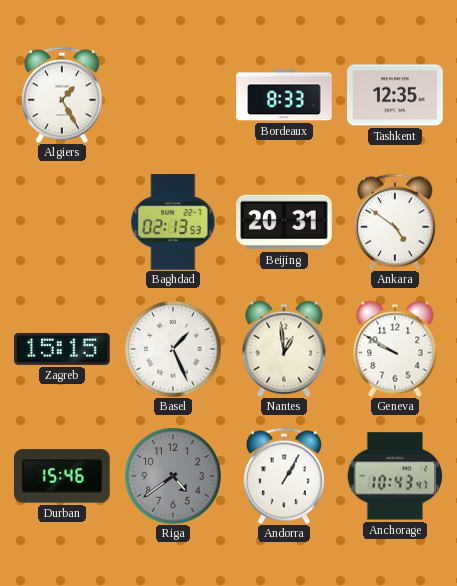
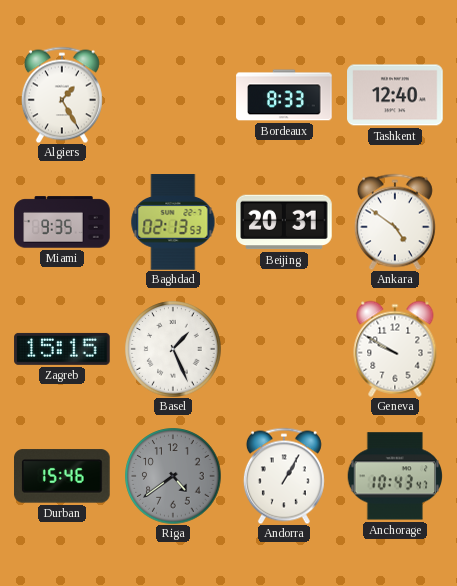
Tashkent: 12:35 -> 12:40
Miami: none -> 9:35
Nantes: 12:59 -> none
